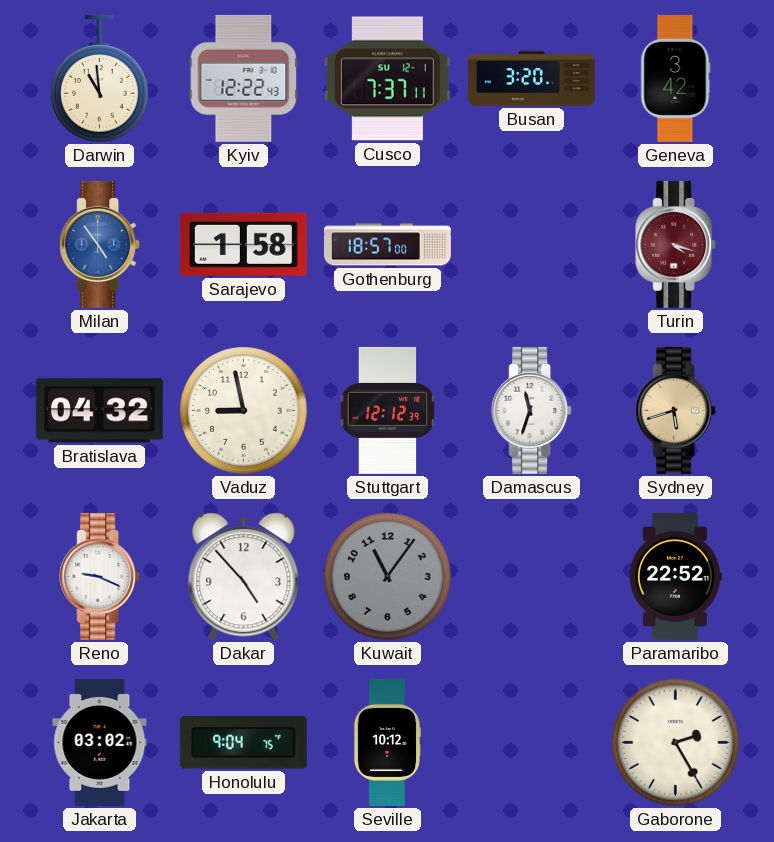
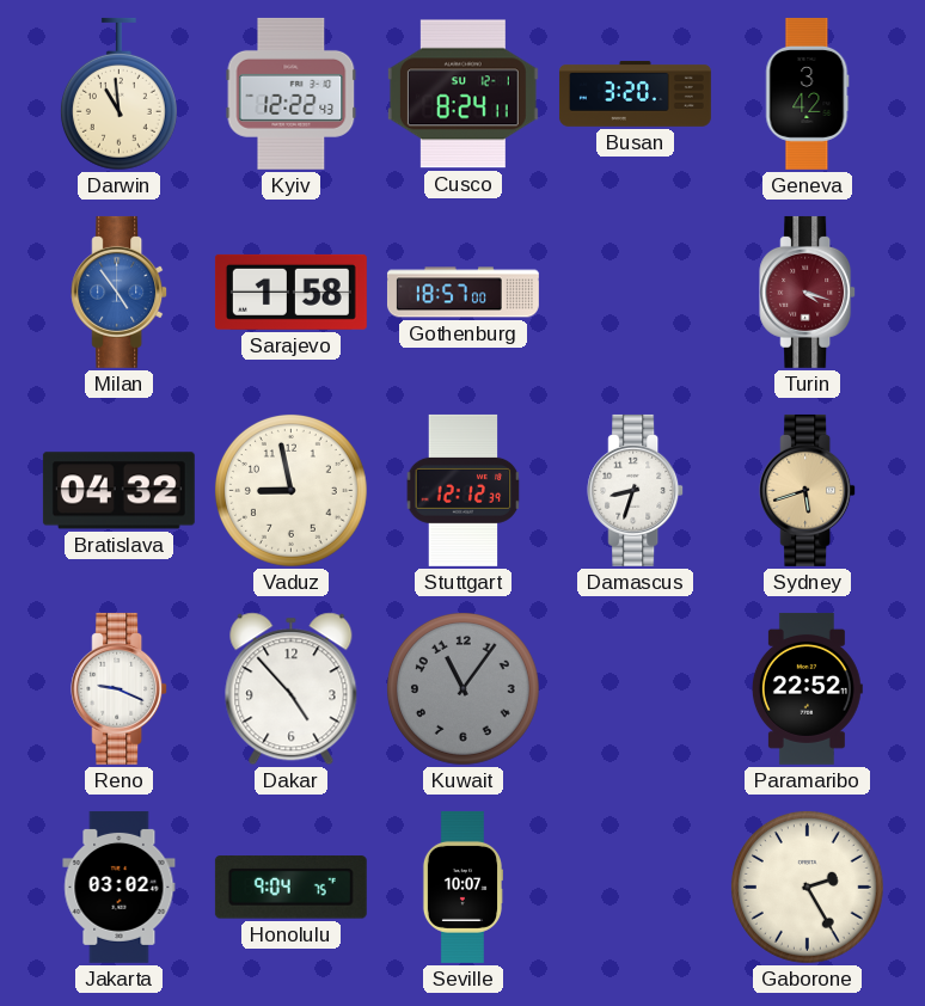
Cusco: 7:37 -> 8:24
Damascus: 11:33 -> 8:33
Seville: 10:12 -> 10:07
